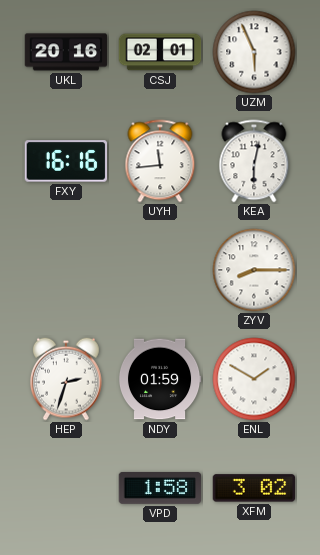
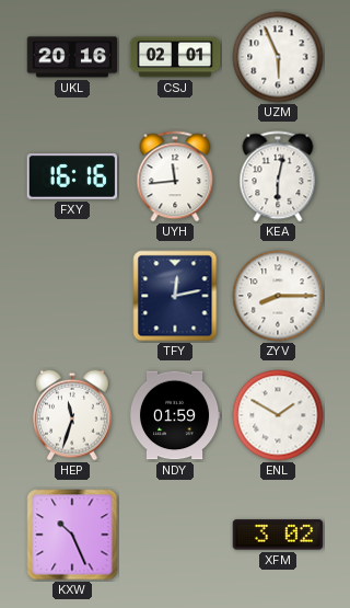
TFY: none -> 12:13
HEP: 2:33 -> 11:33
KXW: none -> 10:26
VPD: 1:58 -> none
